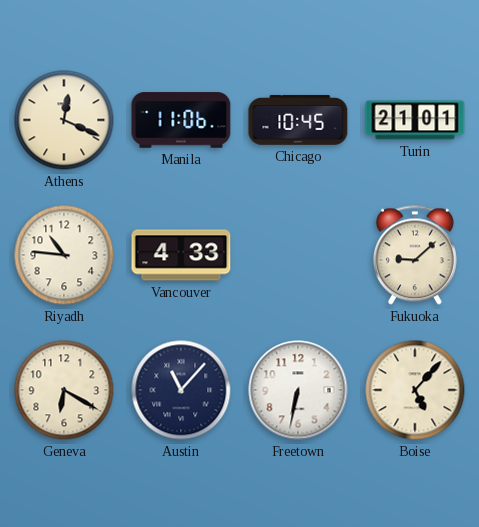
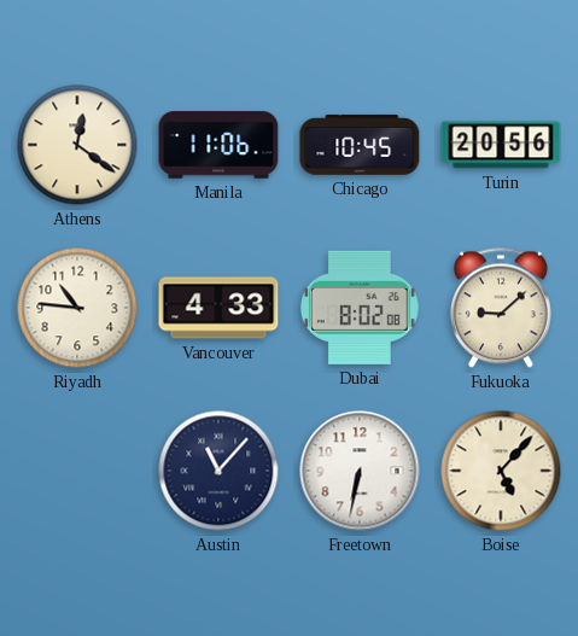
Athens: 12:19 -> 12:21
Turin: 21:01 -> 20:56
Dubai: none -> 8:02
Geneva: 6:20 -> none
